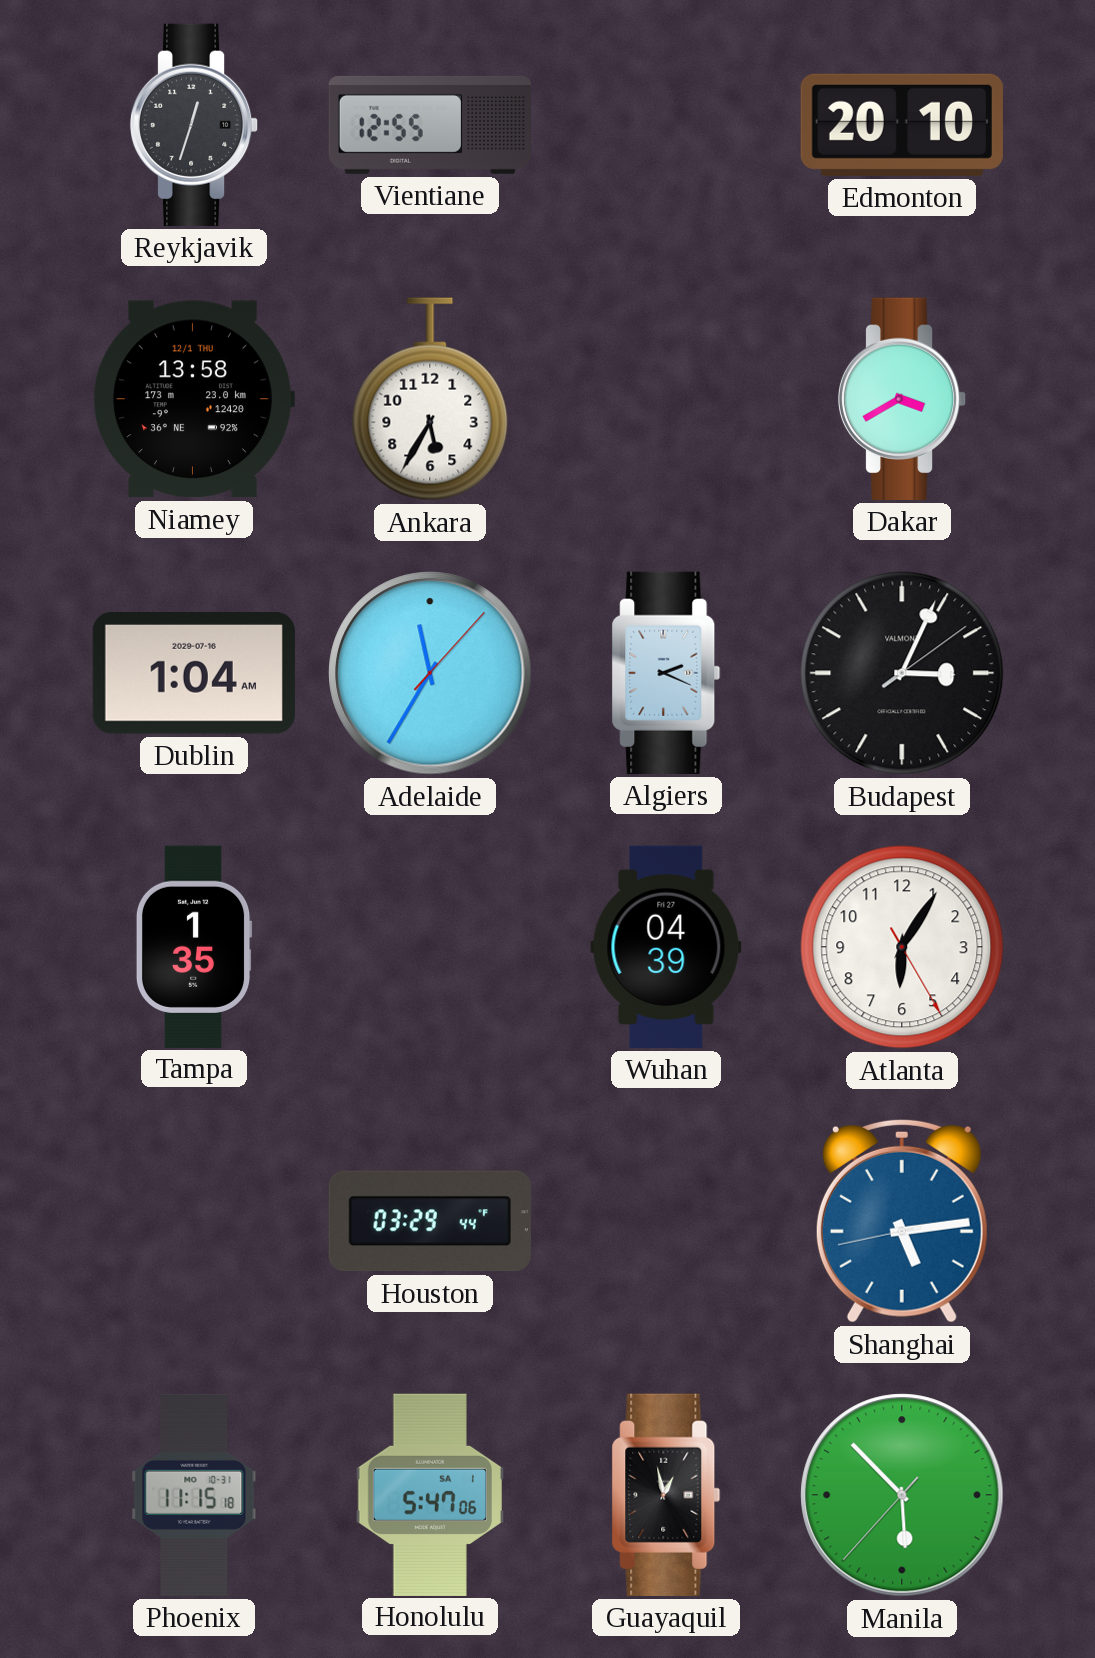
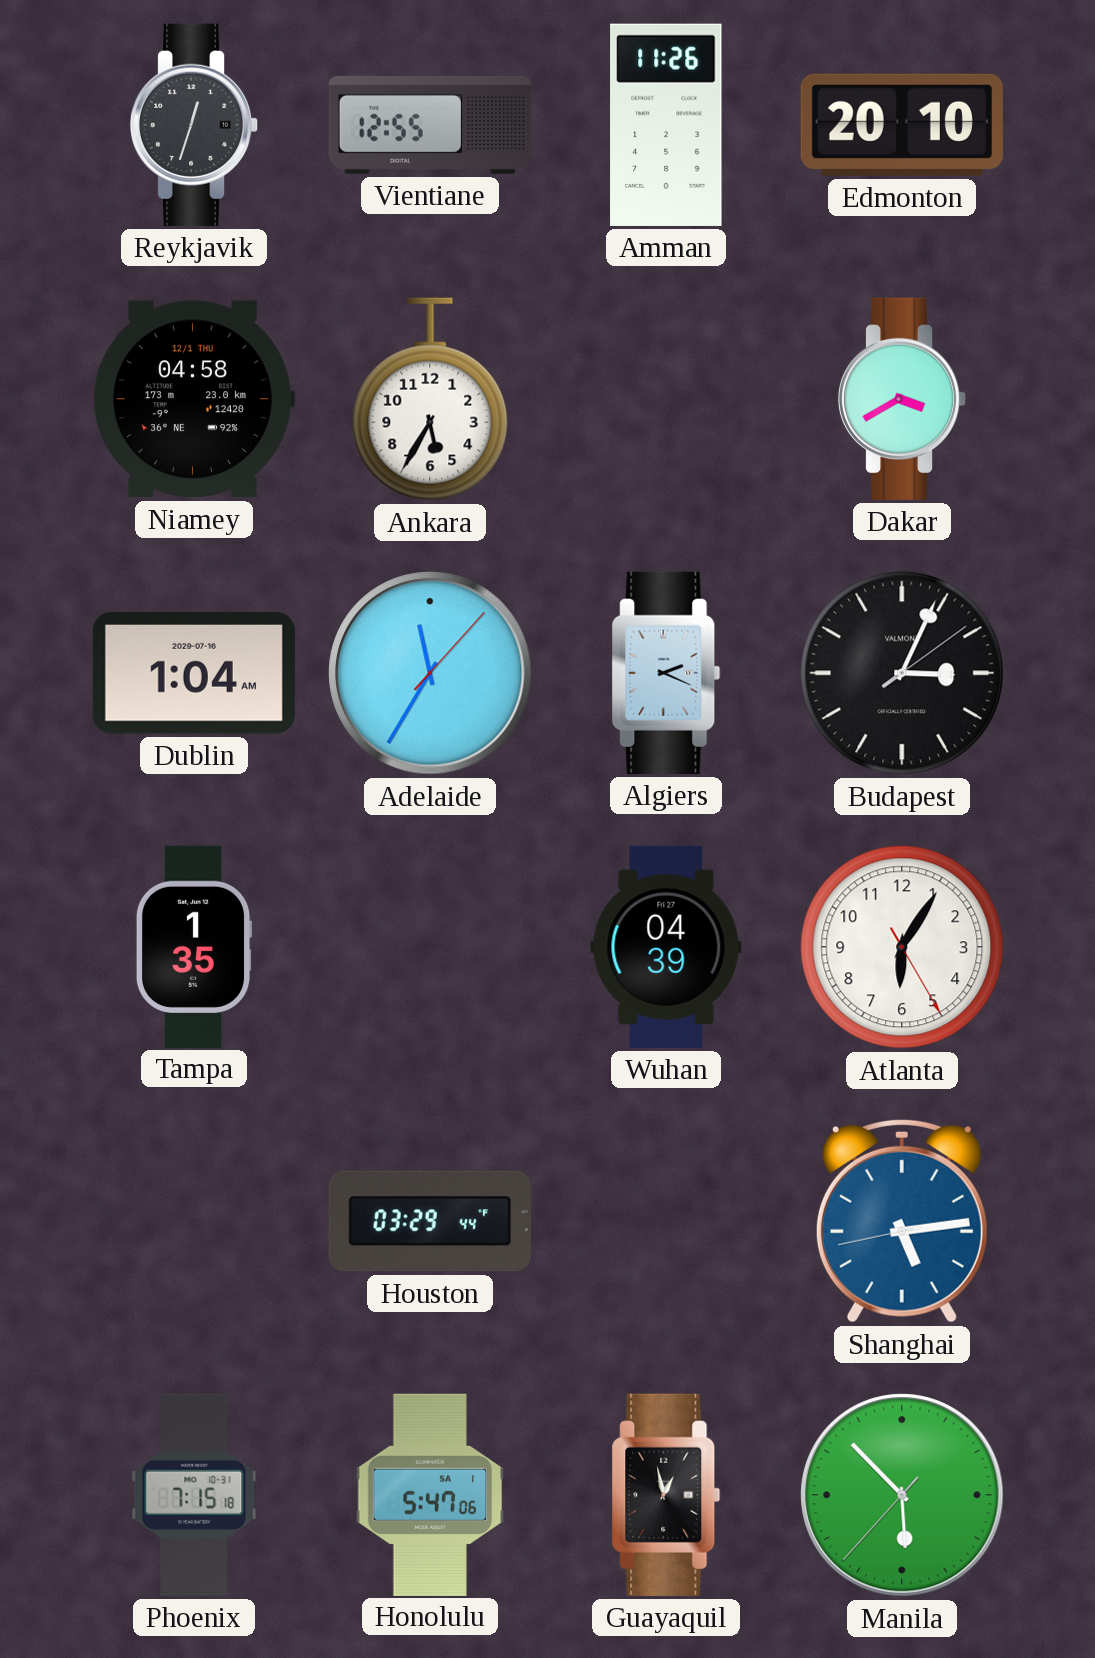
Amman: none -> 11:26
Niamey: 13:58 -> 04:58
Phoenix: 11:15 -> 7:15
